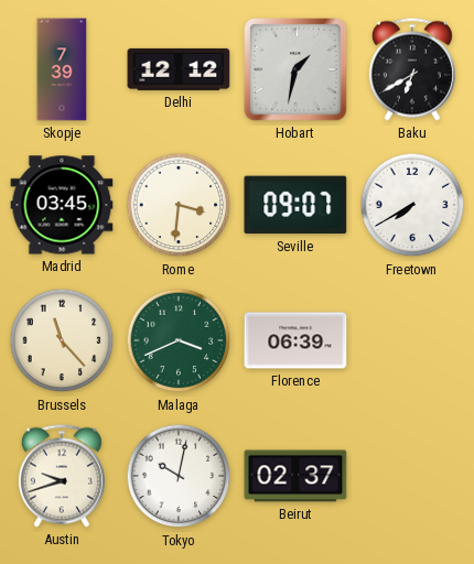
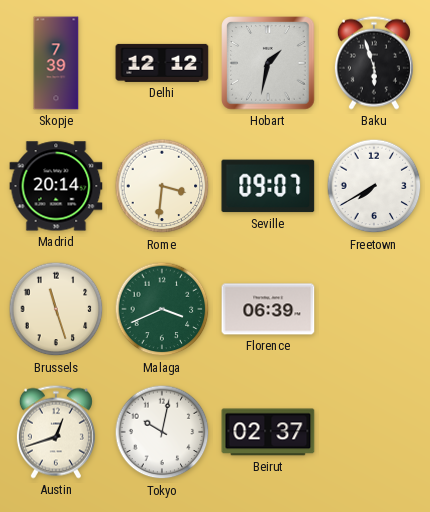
Baku: 6:40 -> 5:57
Madrid: 03:45 -> 20:14
Brussels: 11:23 -> 11:27
Austin: 9:42 -> 12:42
